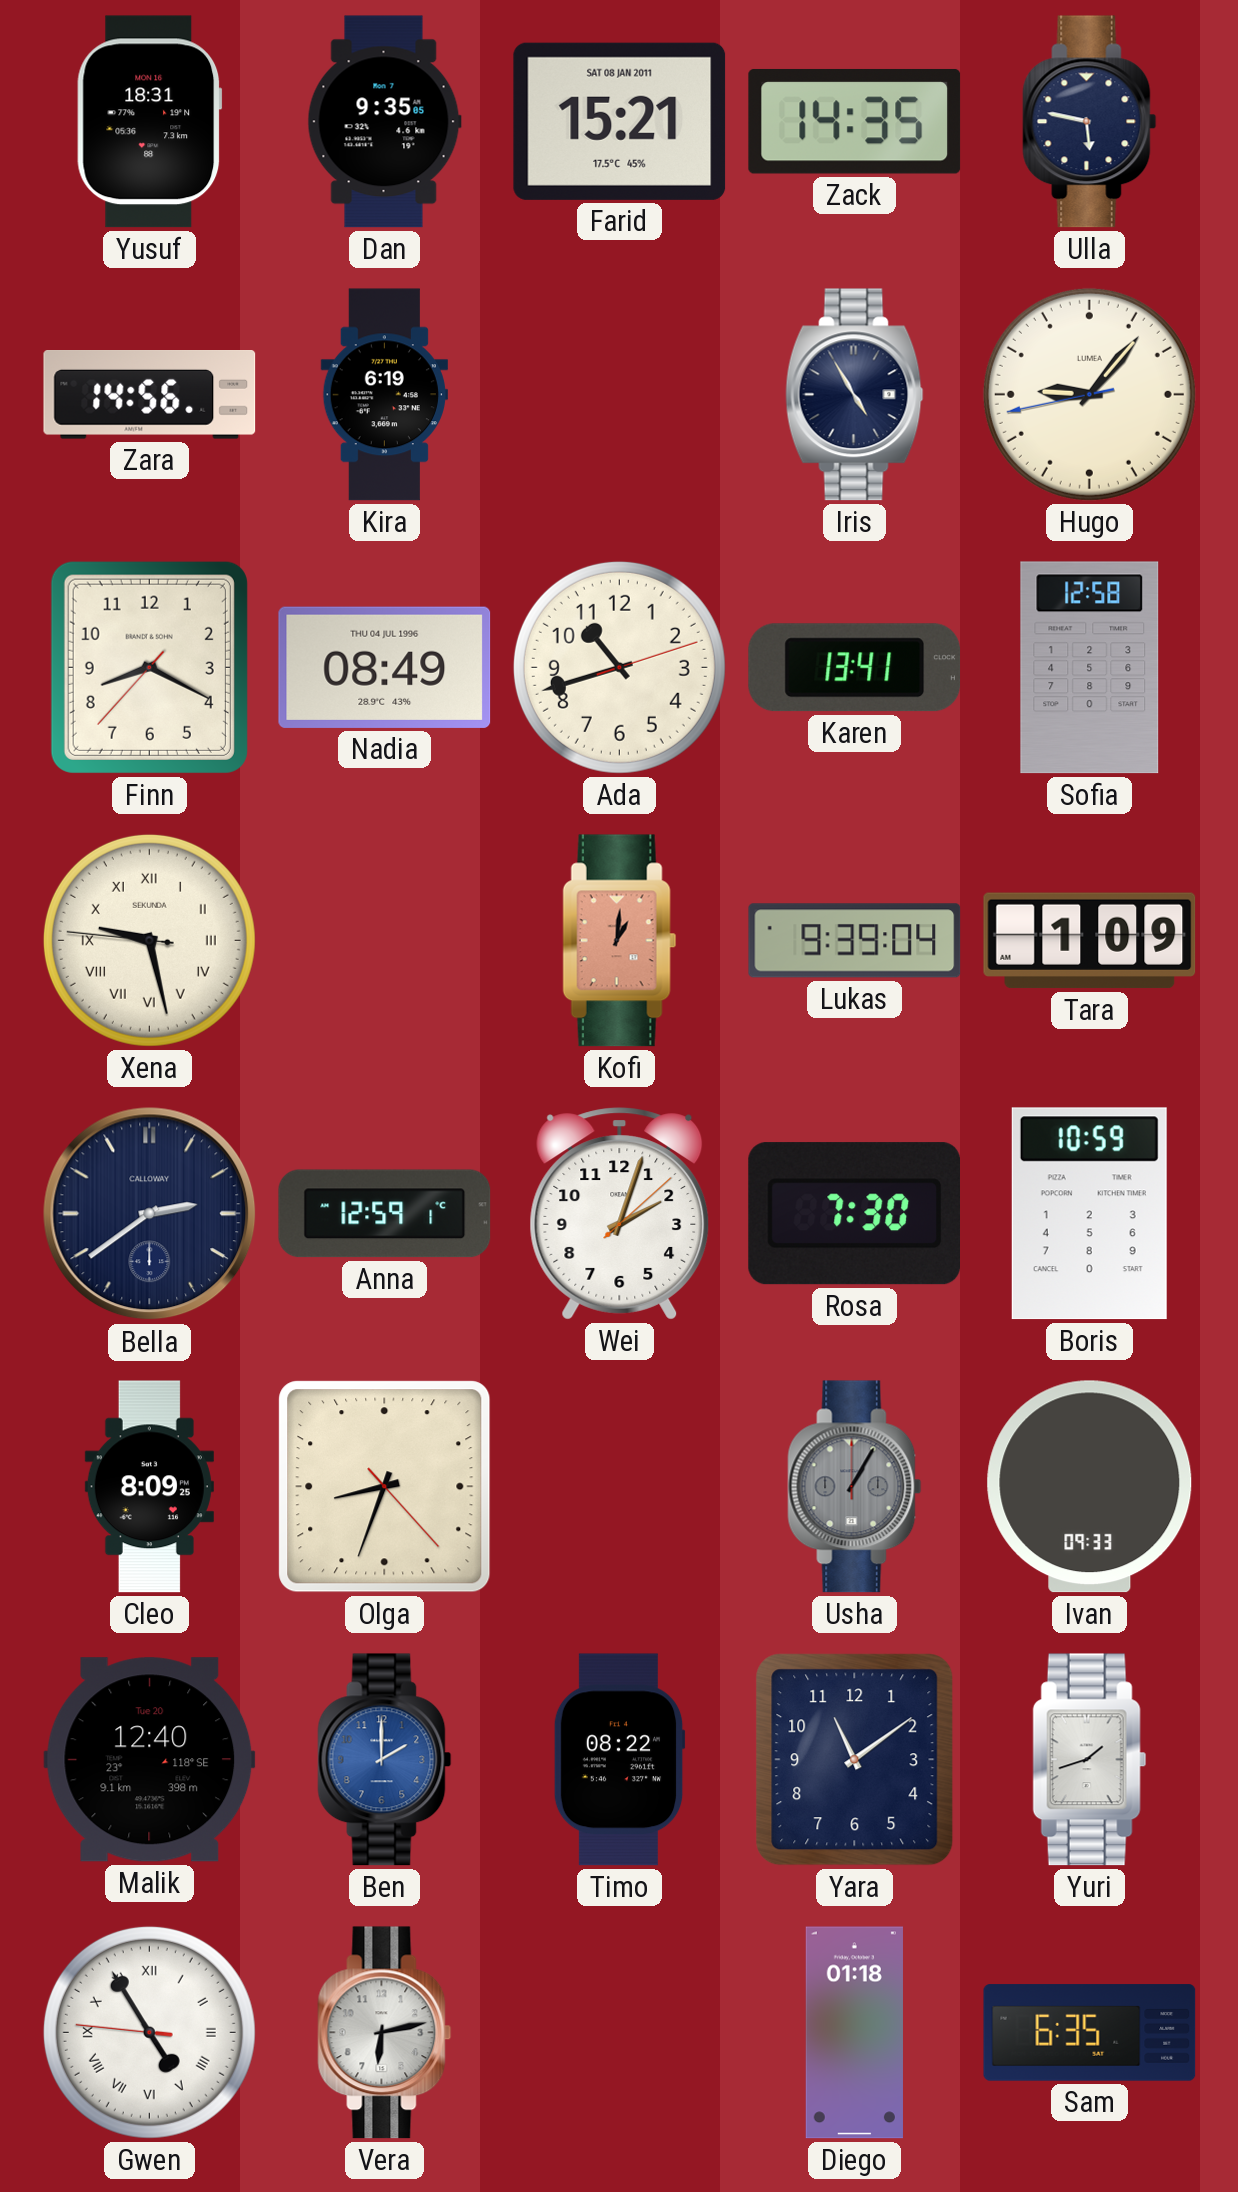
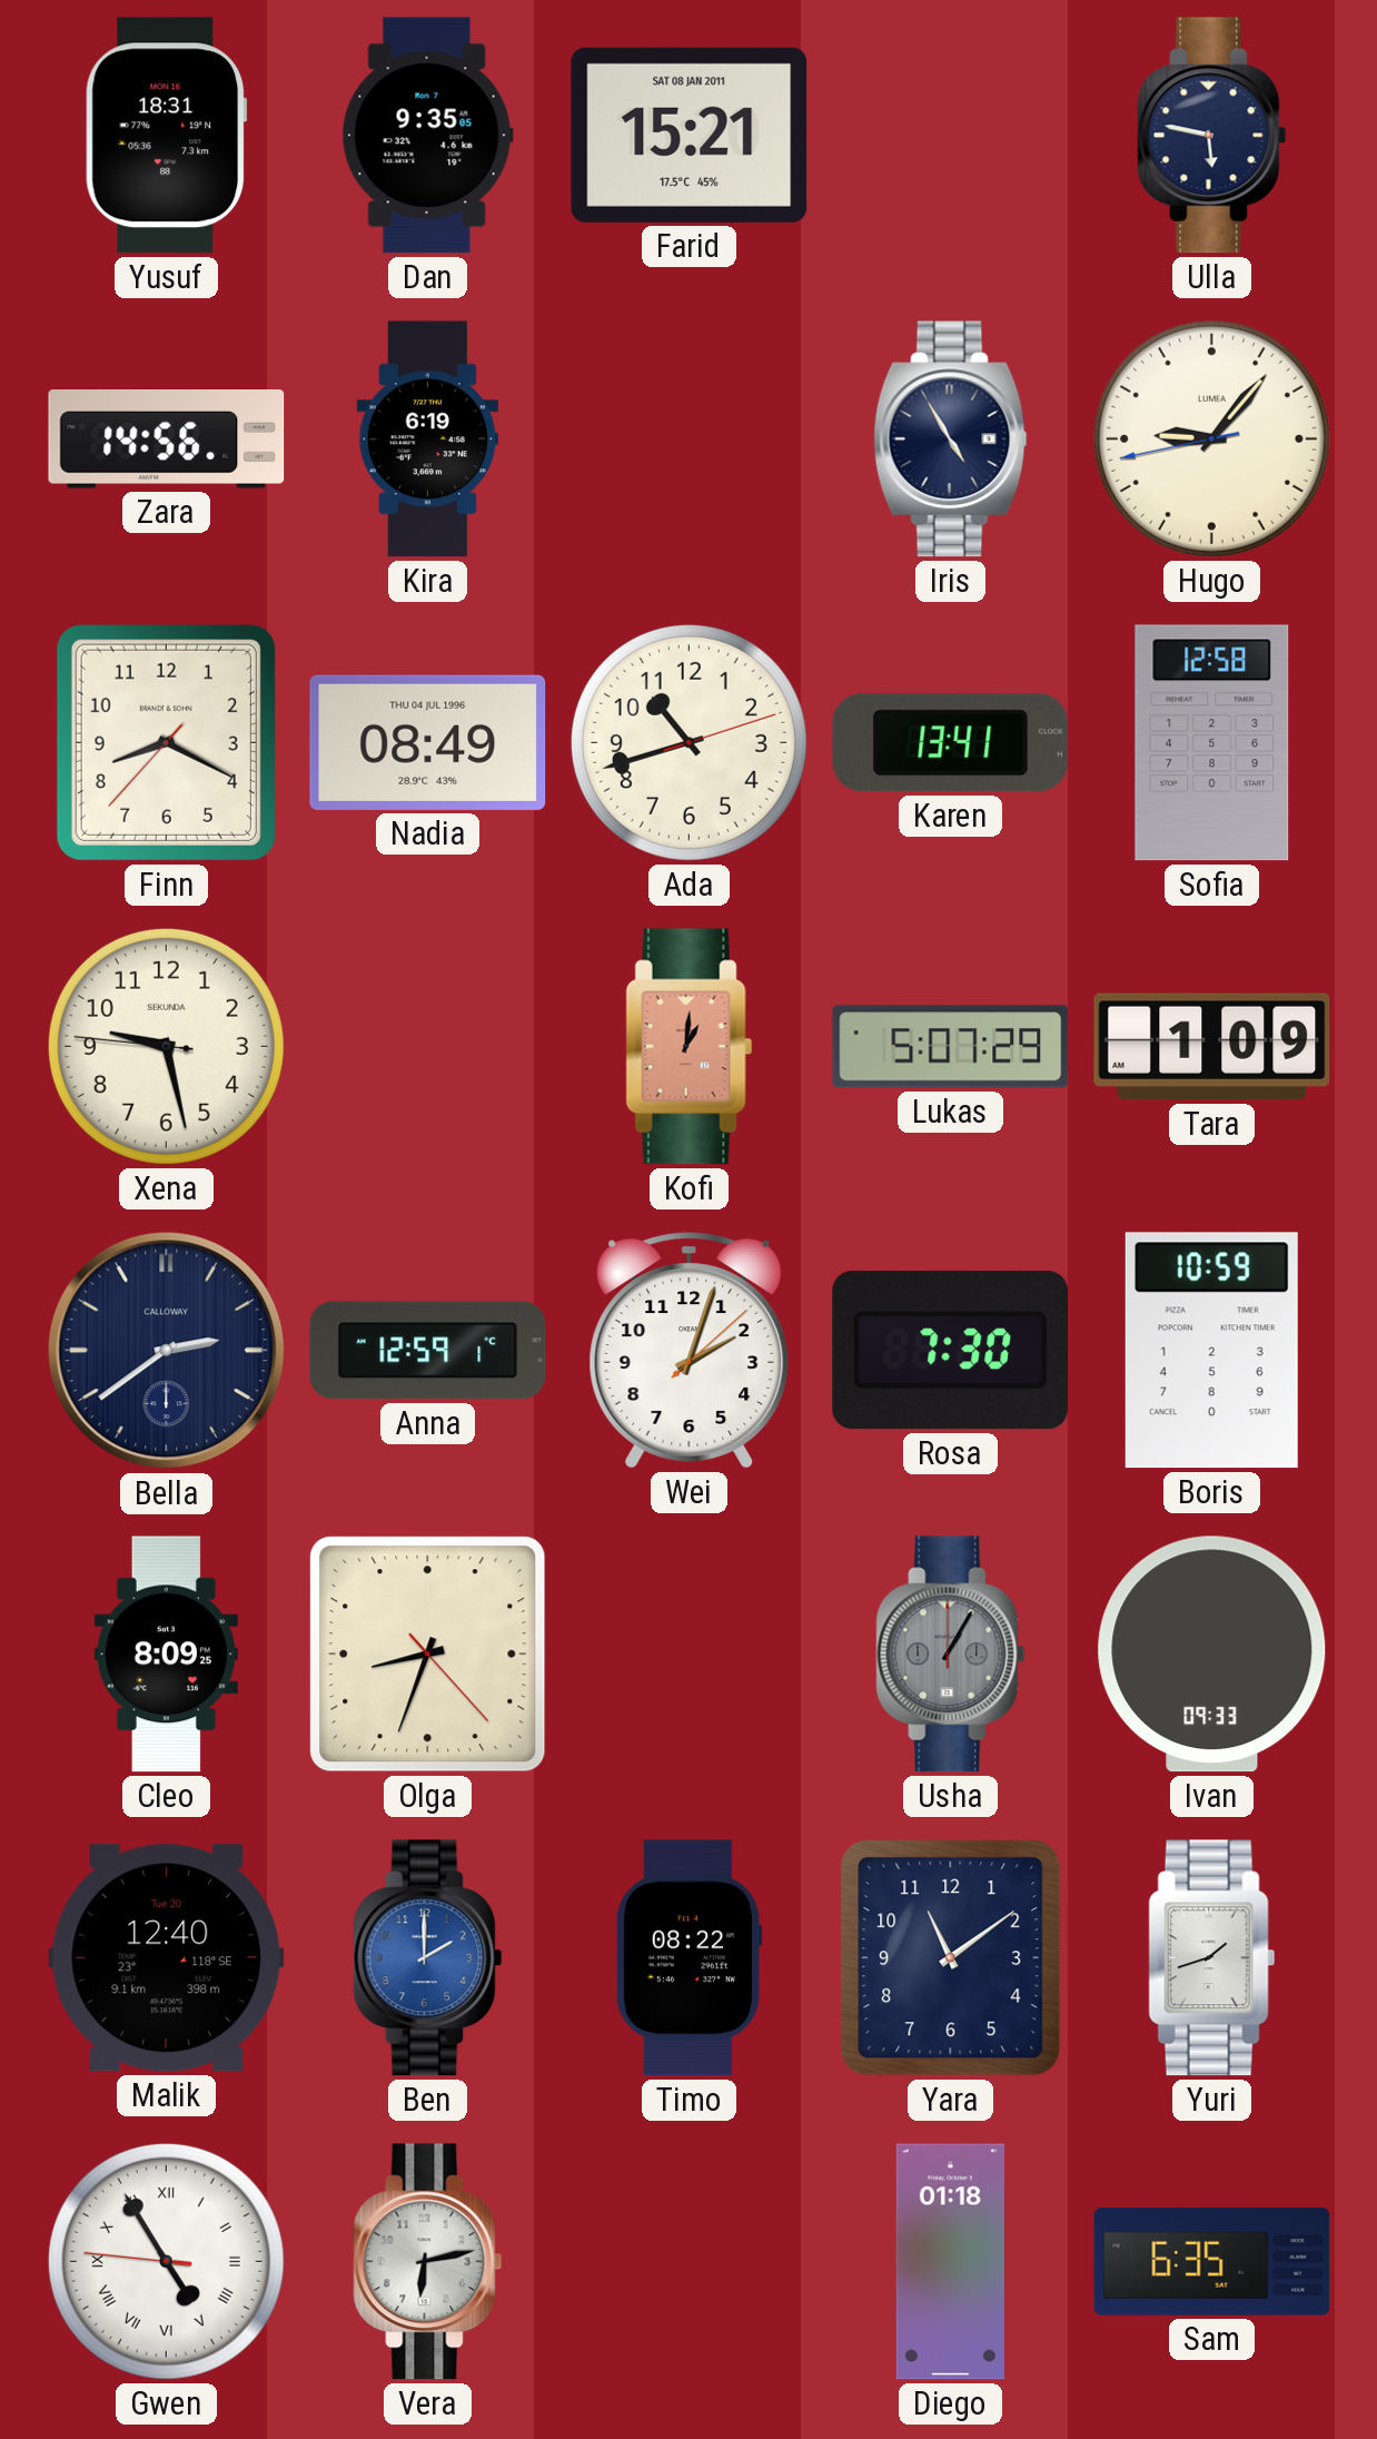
Zack: 14:35 -> none
Xena numerals: Roman -> Arabic
Lukas: 9:39 -> 5:07
